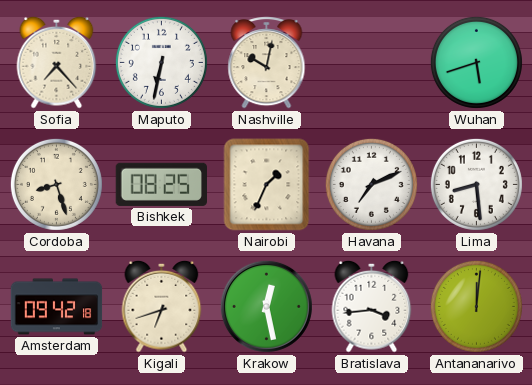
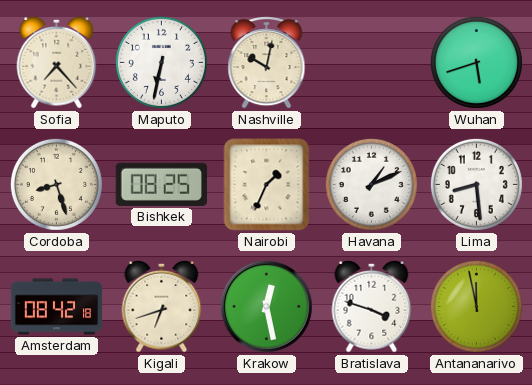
Havana: 7:11 -> 1:11
Amsterdam: 09:42 -> 08:42
Bratislava: 3:44 -> 3:48
Antananarivo: 12:01 -> 11:58
